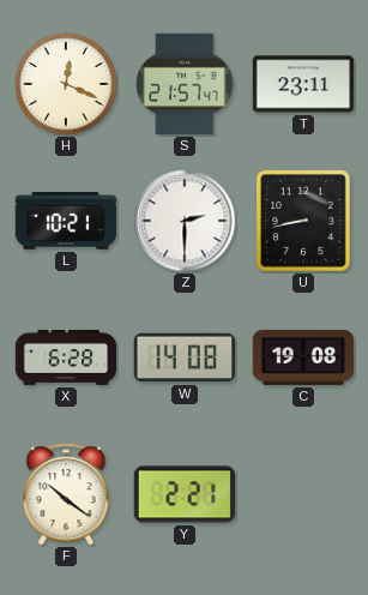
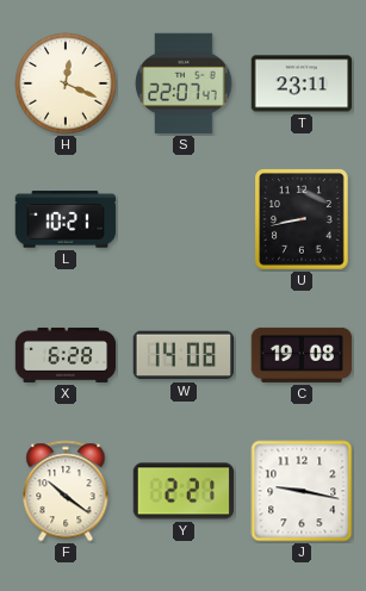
S: 21:57 -> 22:07
Z: 2:30 -> none
J: none -> 9:17
